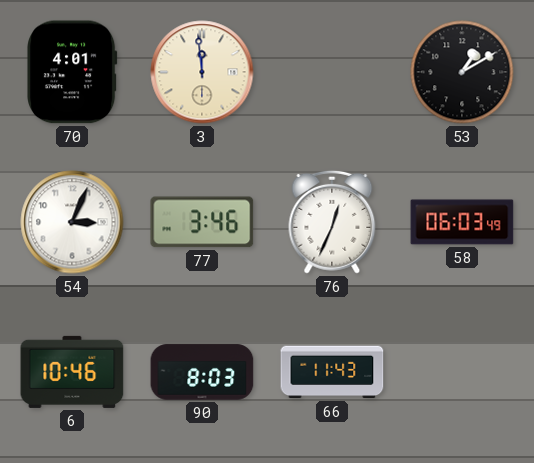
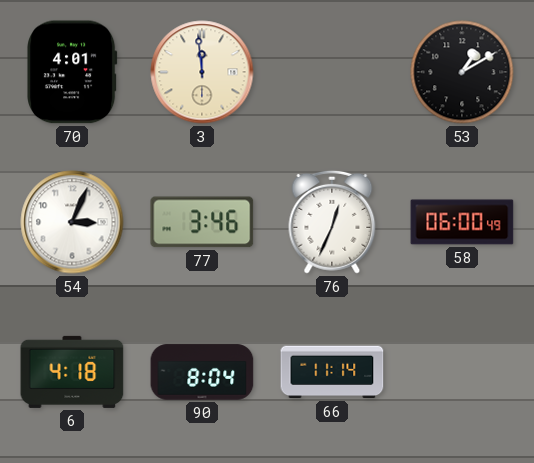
58: 06:03 -> 06:00
6: 10:46 -> 4:18
90: 8:03 -> 8:04
66: 11:43 -> 11:14
